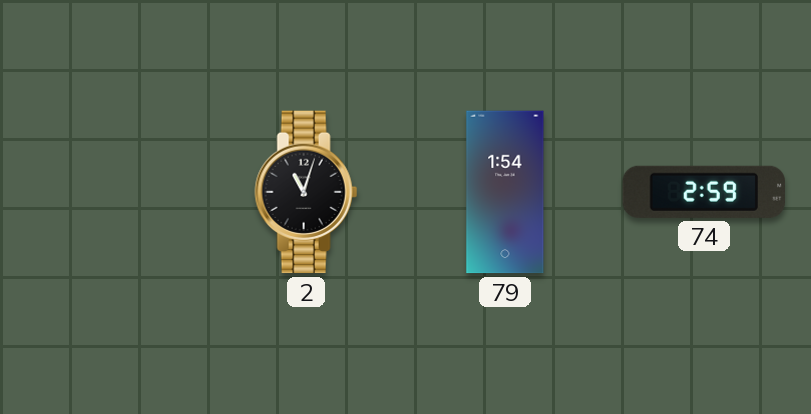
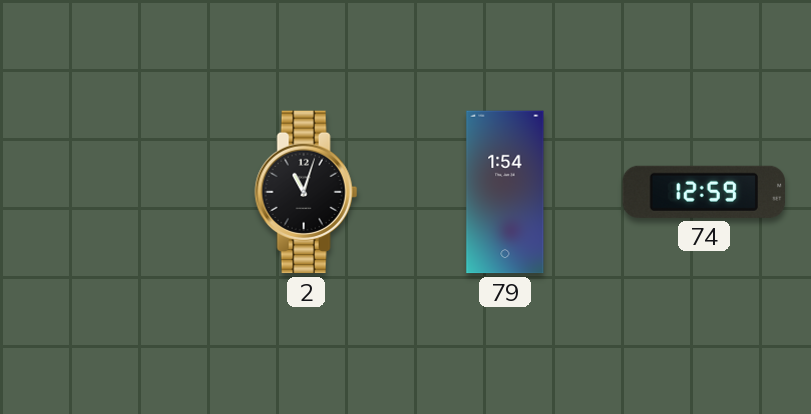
74: 2:59 -> 12:59
